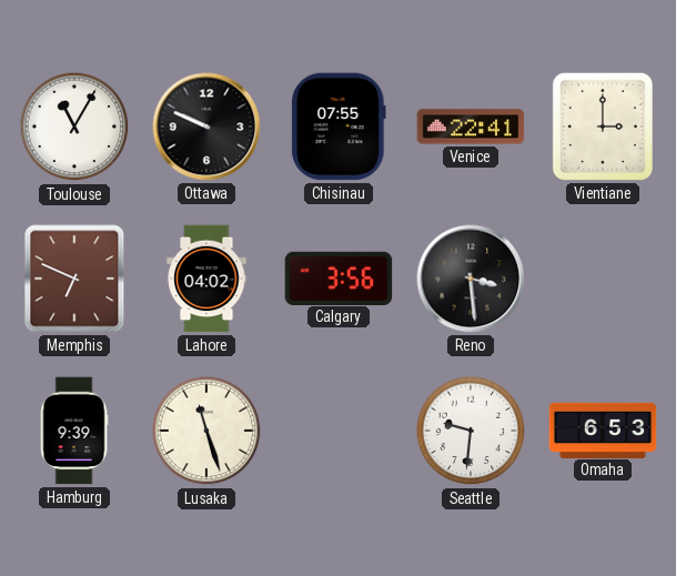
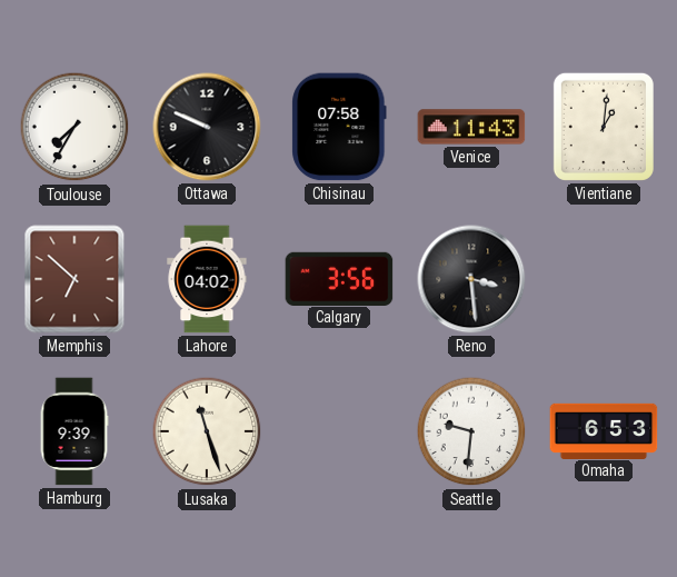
Toulouse: 11:05 -> 7:35
Chisinau: 07:55 -> 07:58
Venice: 22:41 -> 11:43
Vientiane: 3:00 -> 1:01
Memphis: 6:49 -> 6:52
